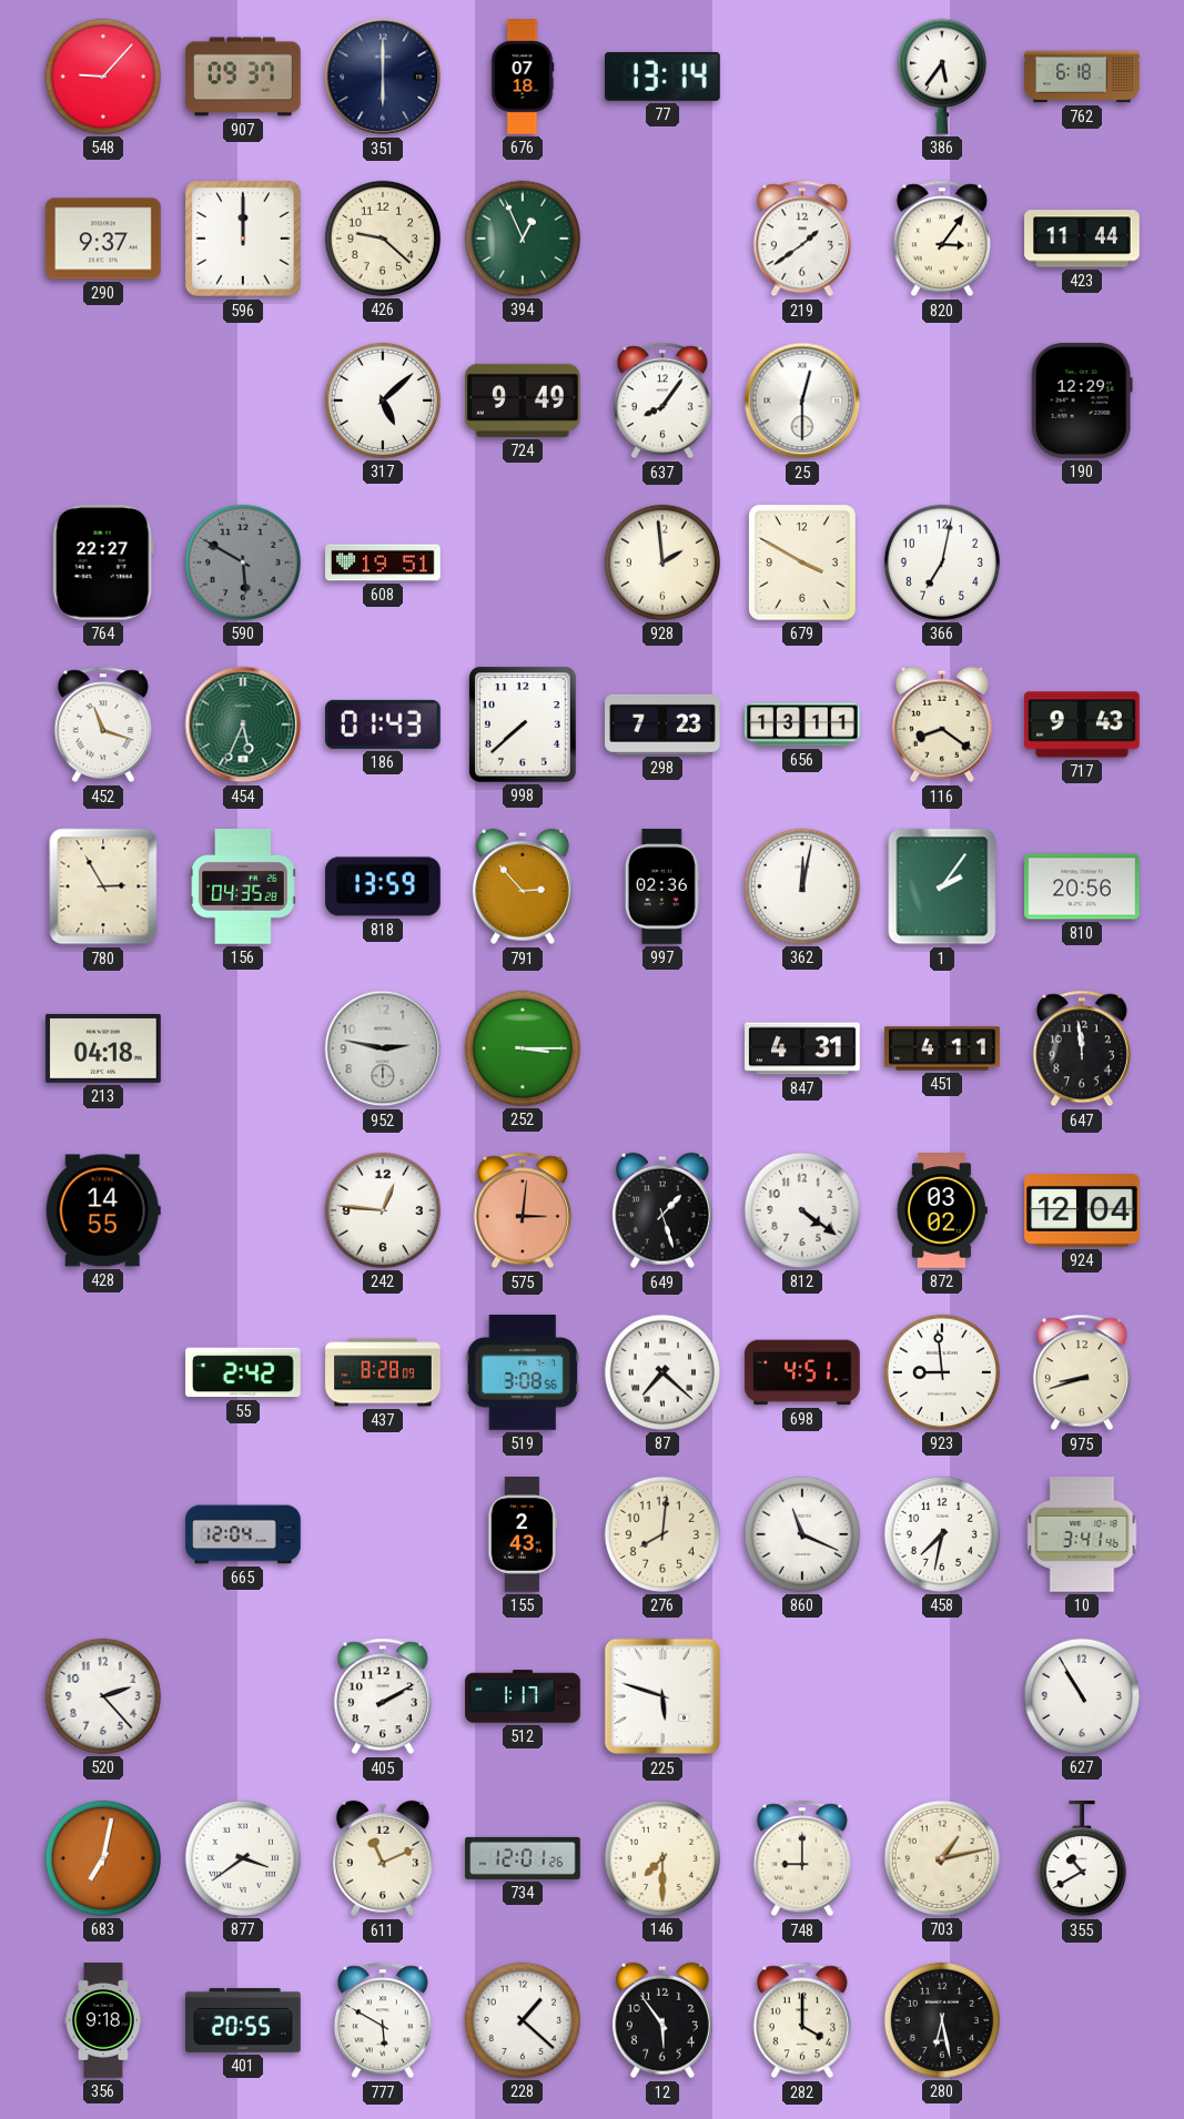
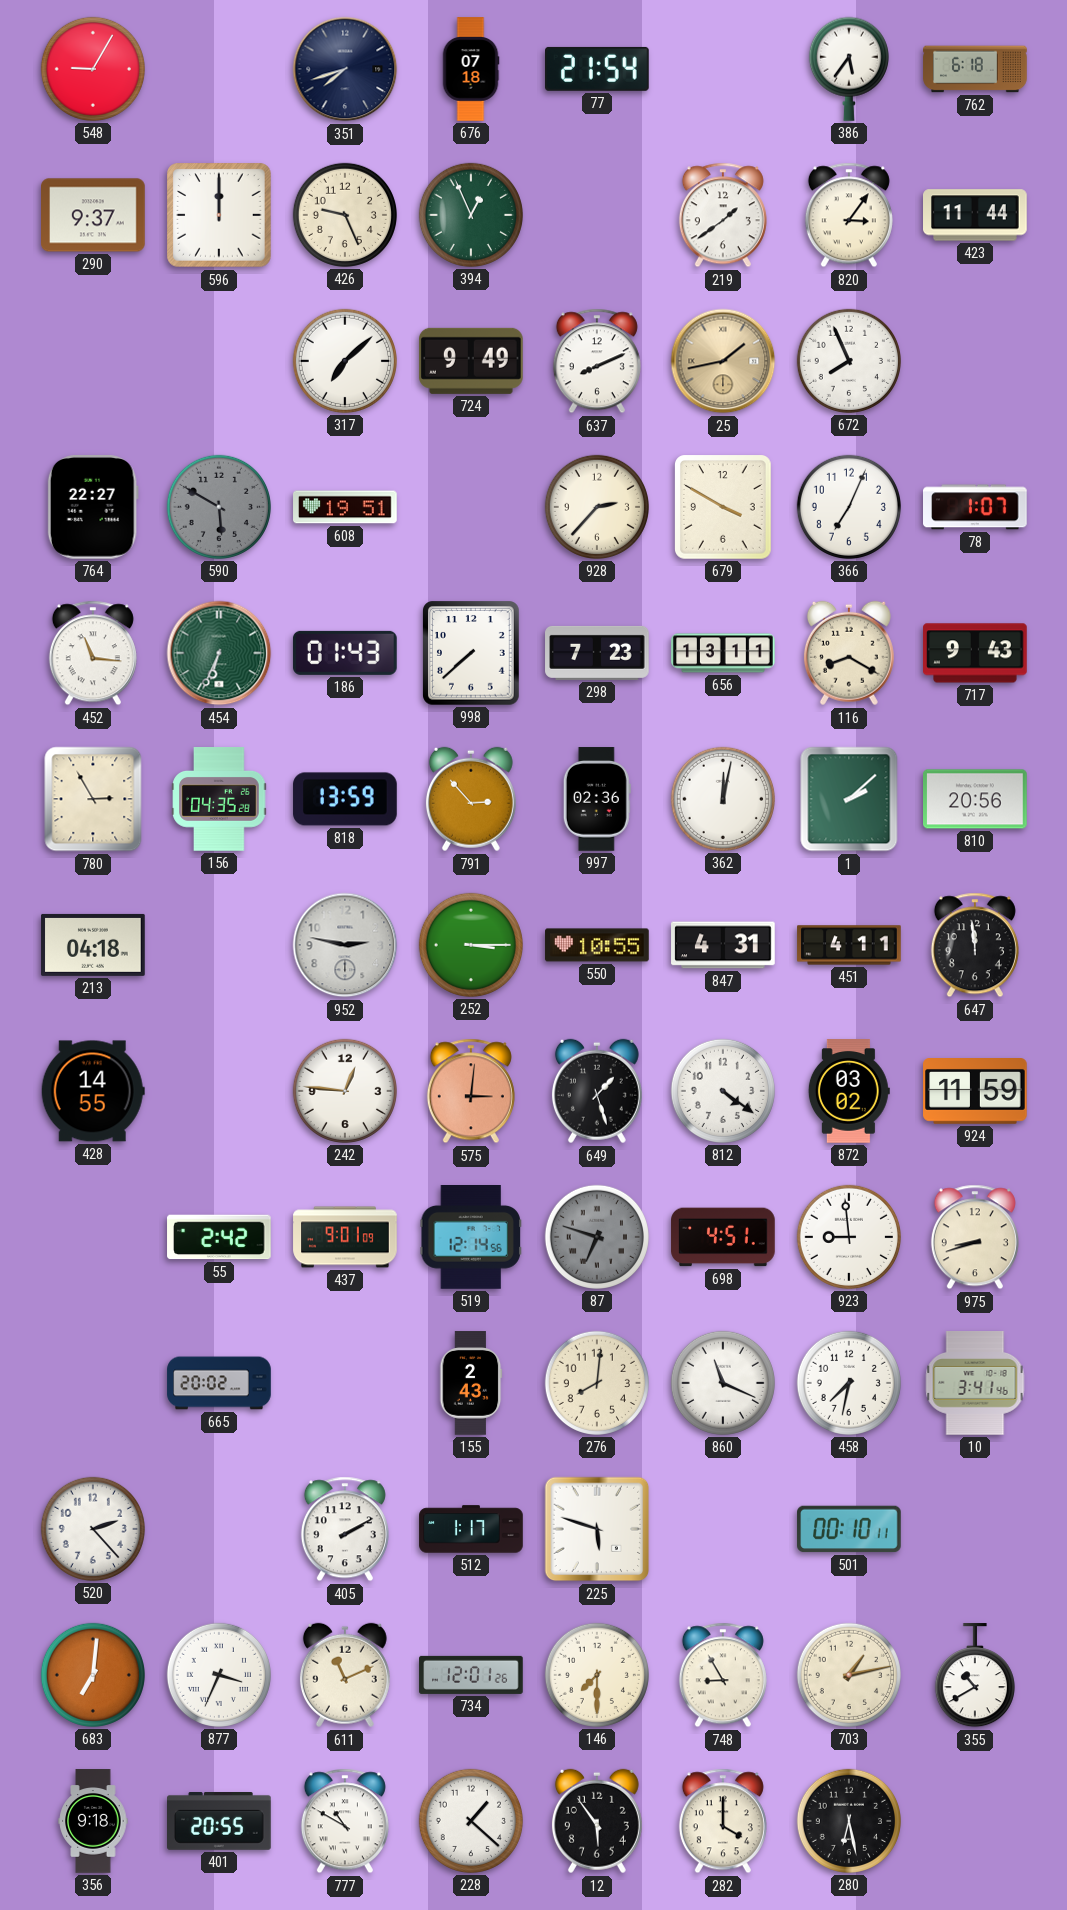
548: 9:07 -> 9:05
907: 09:37 -> none
351: 6:00 -> 7:42
77: 13:14 -> 21:54
426: 9:22 -> 9:26
317: 5:08 -> 7:08
637: 8:06 -> 8:11
25: 12:30 -> 1:43
25 dial: white -> champagne
672: none -> 7:56
190: 12:29 -> none
928: 1:59 -> 2:37
366: 7:02 -> 7:04
78: none -> 1:07
452: 11:18 -> 11:16
454: 5:34 -> 6:34
116: 8:21 -> 8:20
1: 2:06 -> 2:08
550: none -> 10:55
924: 12:04 -> 11:59
437: 8:28 -> 9:01
519: 3:08 -> 12:14
87: 7:22 -> 6:48
87 dial: white -> grey
665: 12:04 -> 20:02
501: none -> 00:10
627: 10:55 -> none
683: 7:02 -> 7:01
877: 3:39 -> 3:34
748: 9:00 -> 8:55
777: 5:50 -> 10:50
